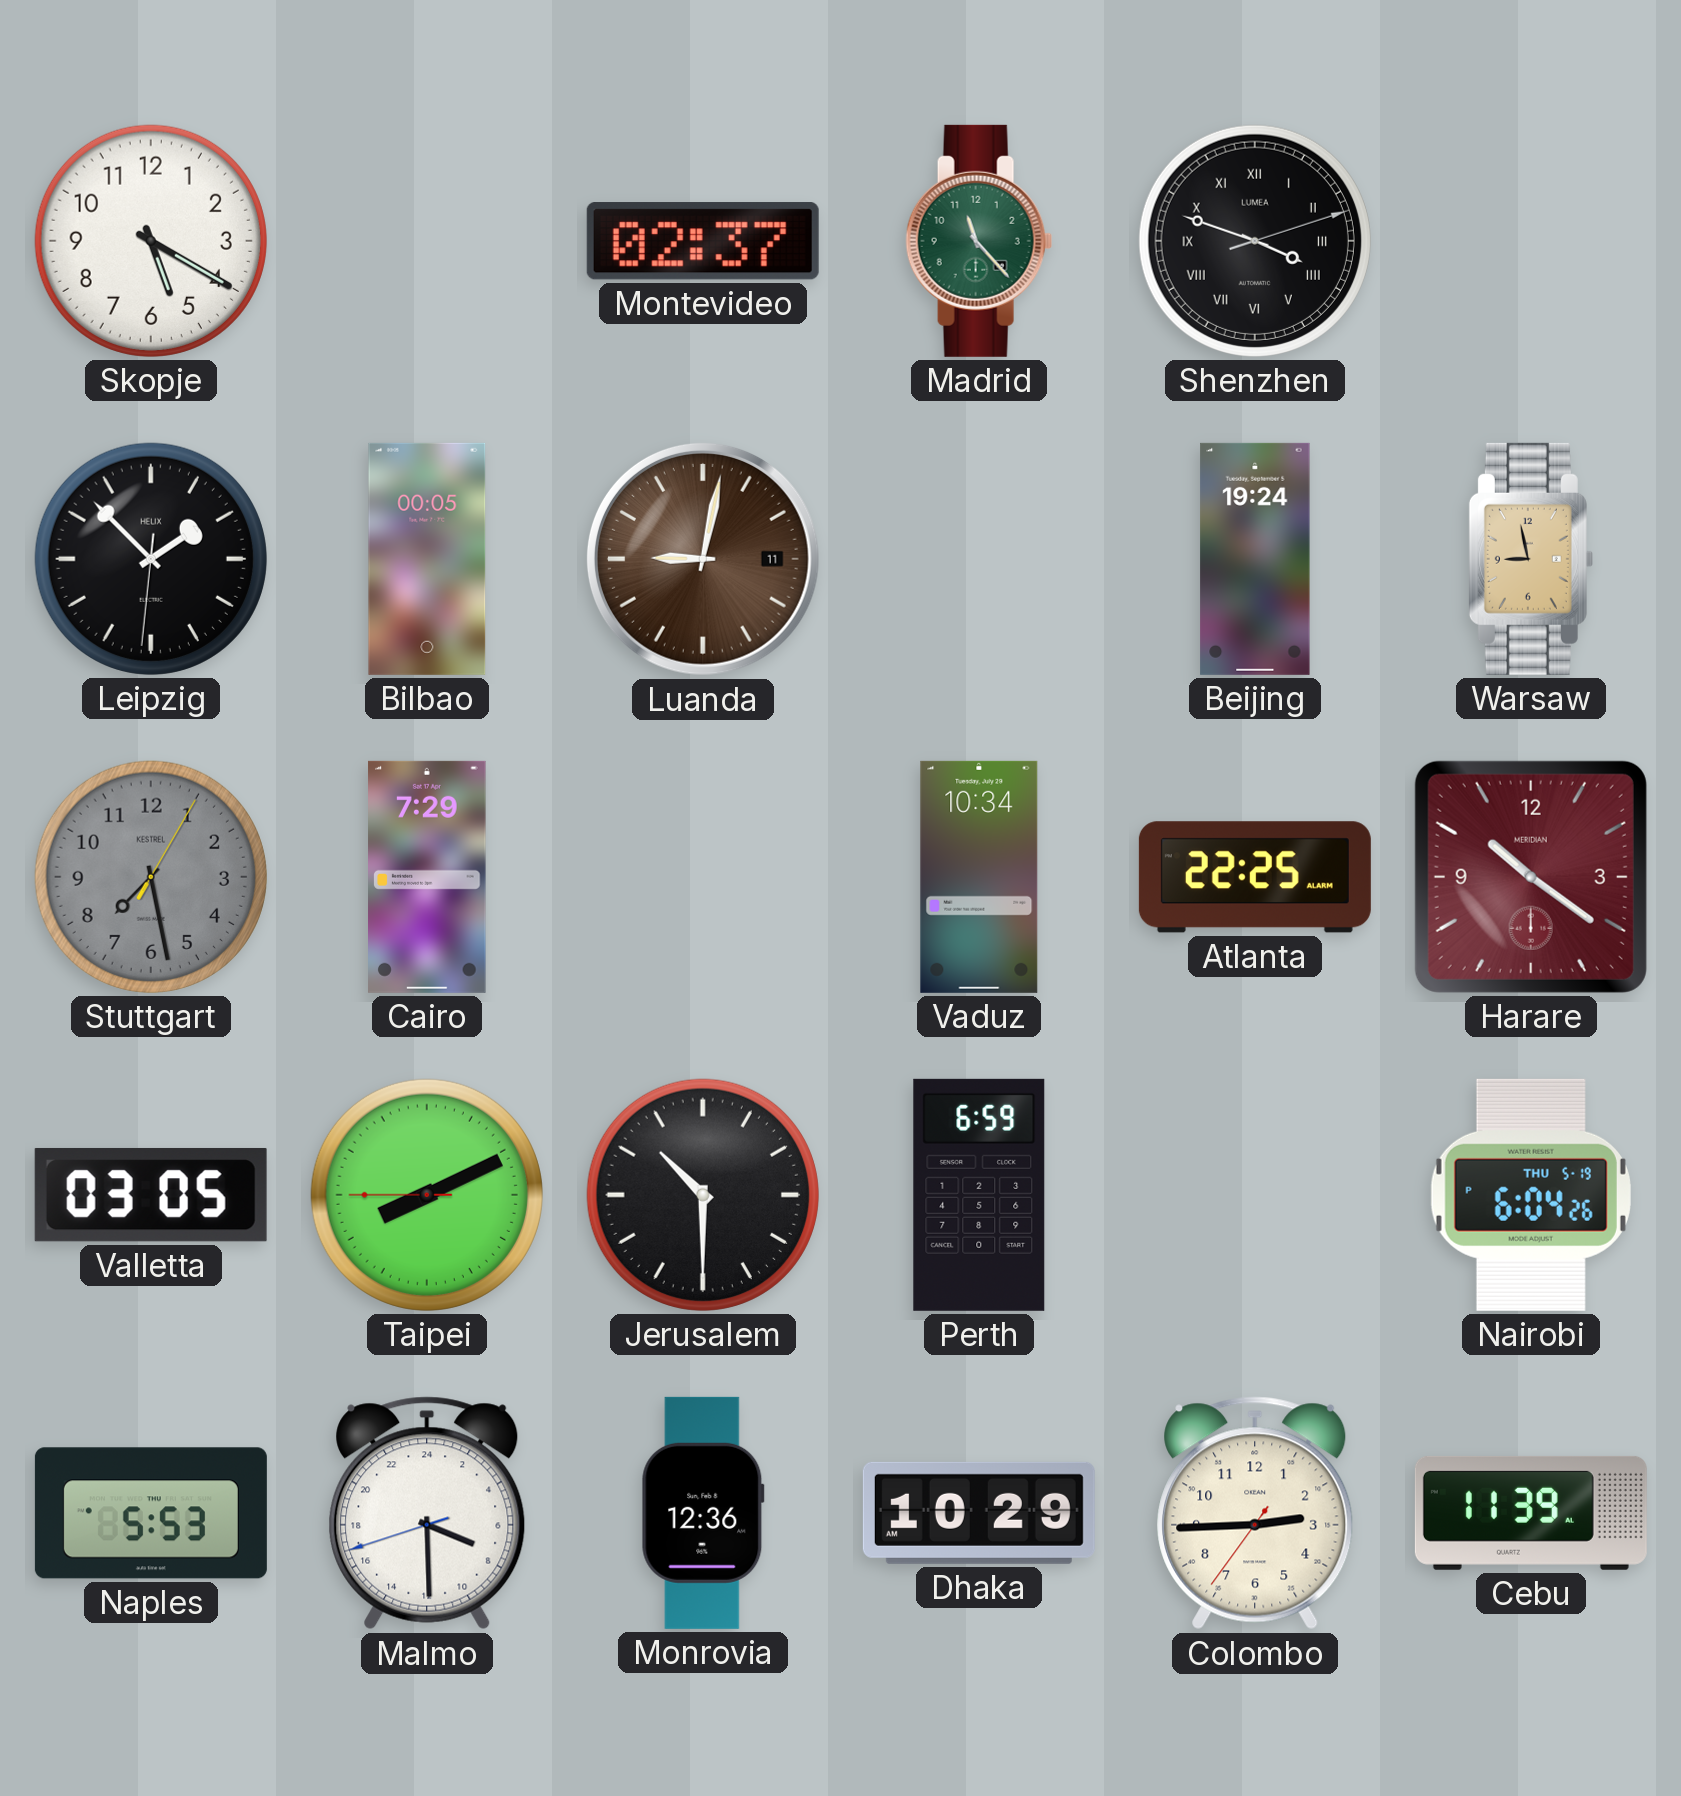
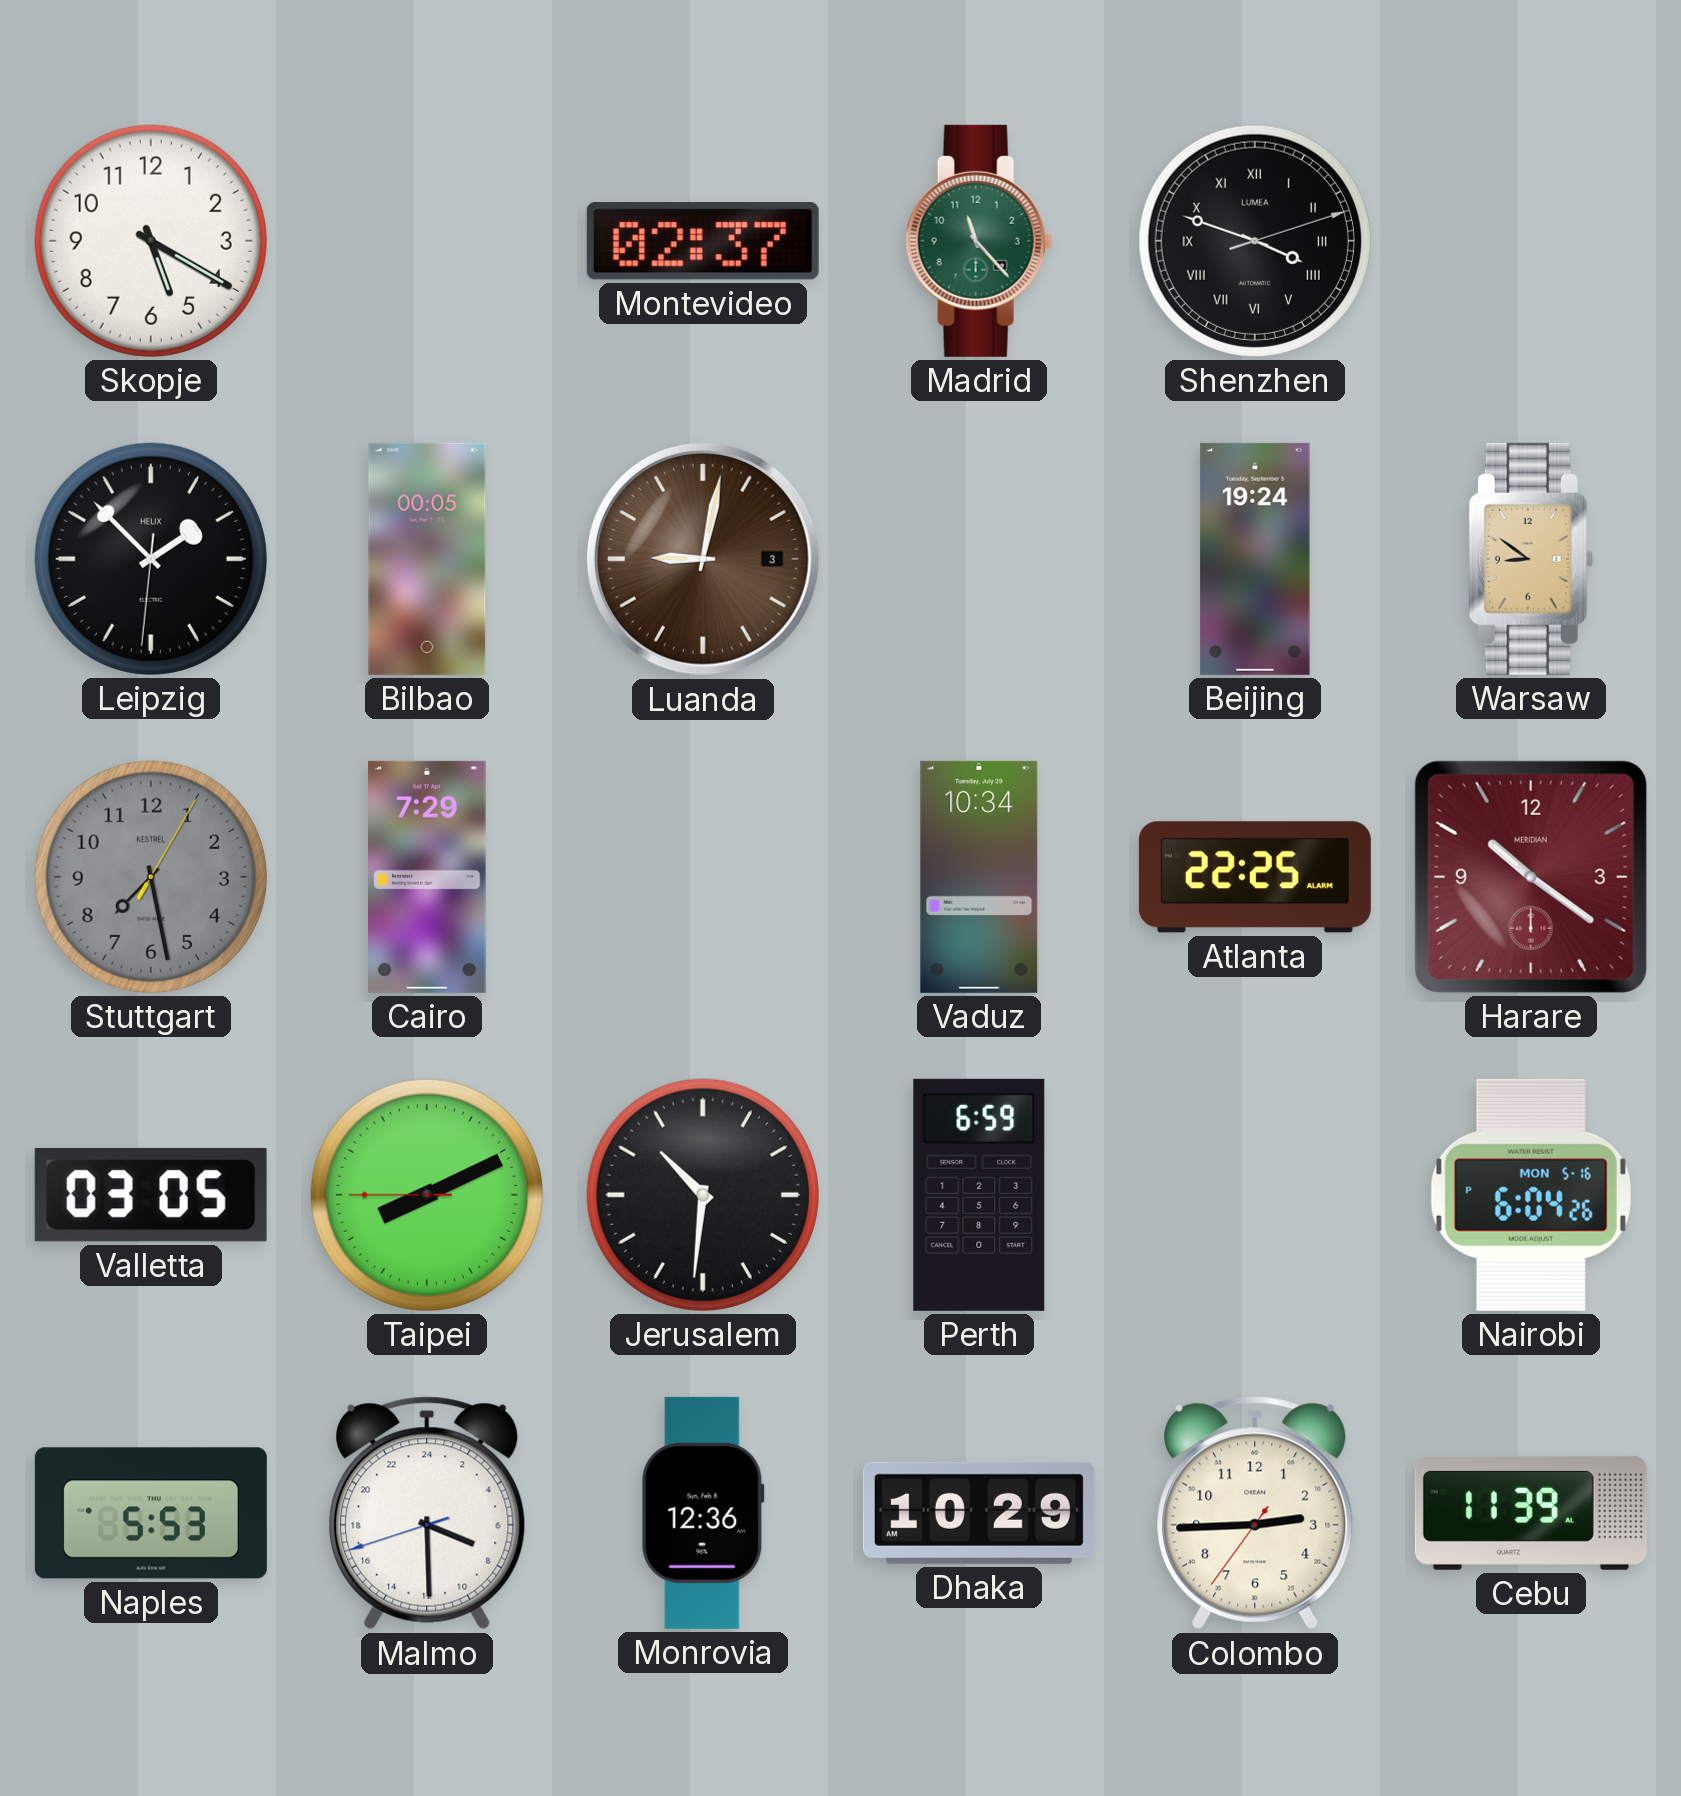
Luanda date: 11 -> 3
Warsaw: 8:58 -> 8:51
Jerusalem: 10:30 -> 10:31
Nairobi date: THU 5-19 -> MON 5-16
